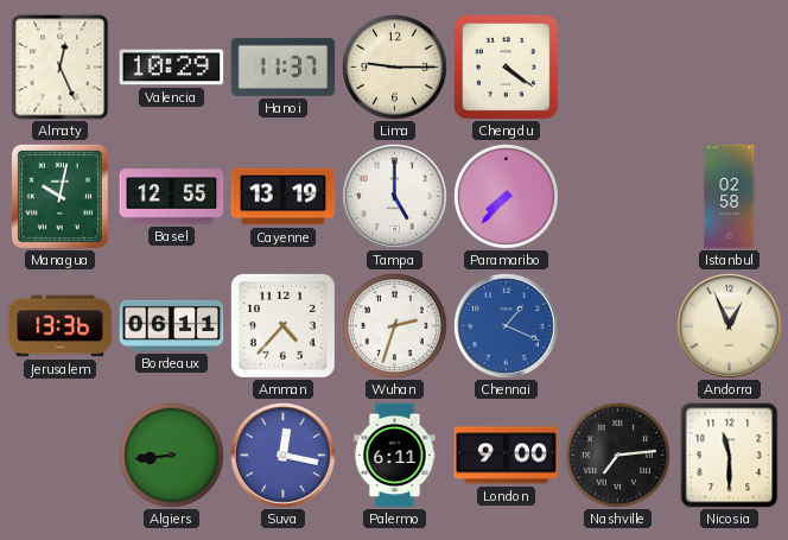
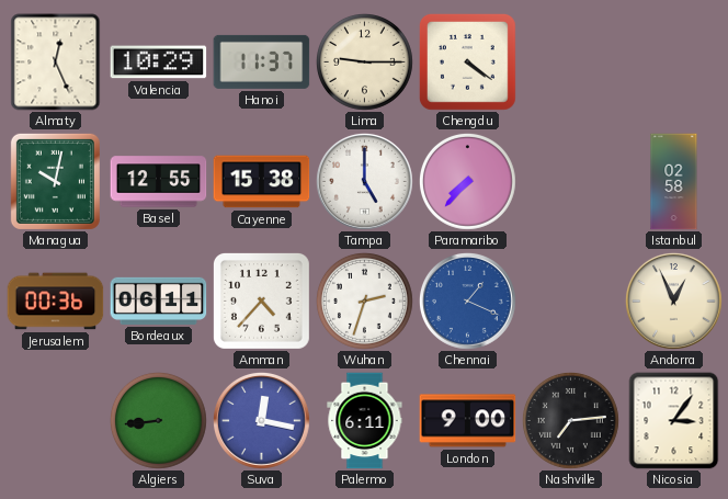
Cayenne: 13:19 -> 15:38
Jerusalem: 13:36 -> 00:36
Nicosia: 11:30 -> 3:06
